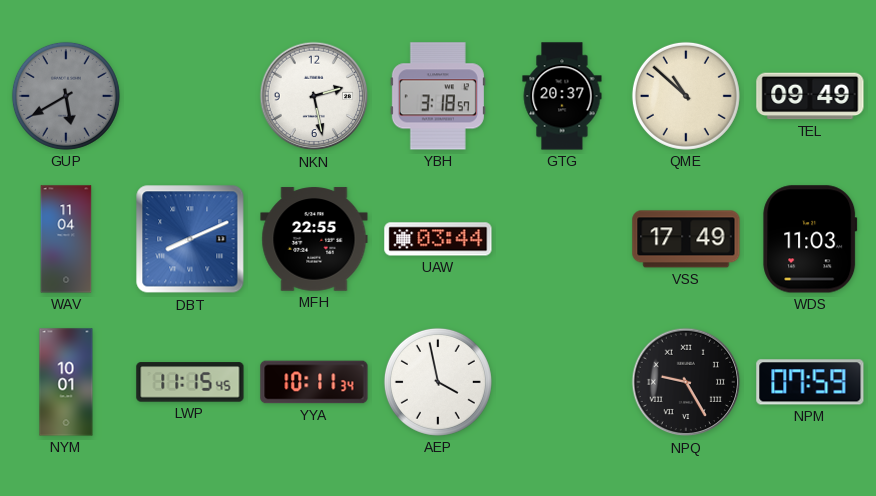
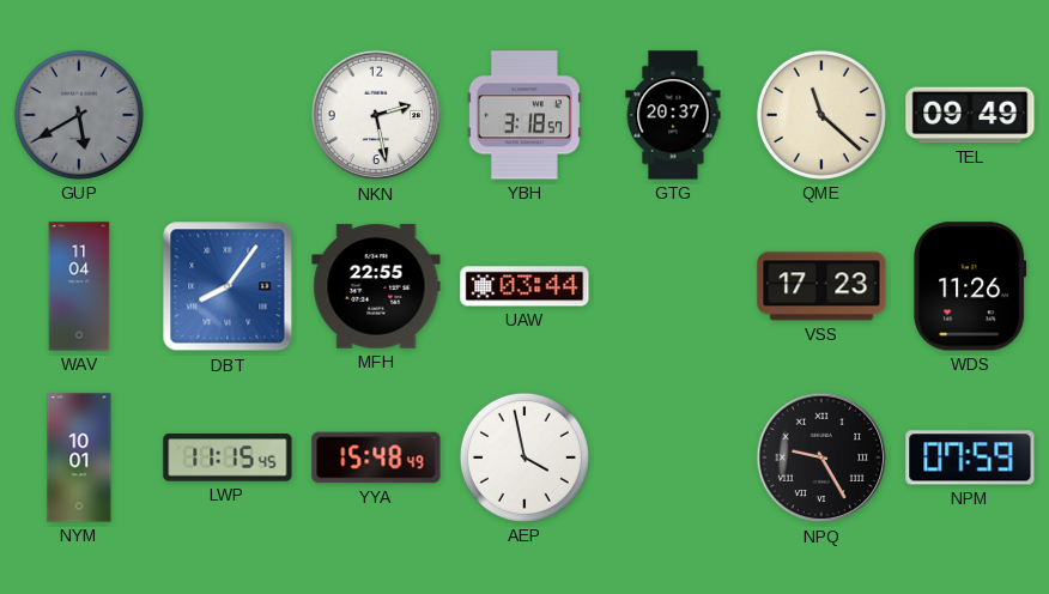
QME: 10:52 -> 11:22
DBT: 8:11 -> 8:06
VSS: 17:49 -> 17:23
WDS: 11:03 -> 11:26
YYA: 10:11 -> 15:48
